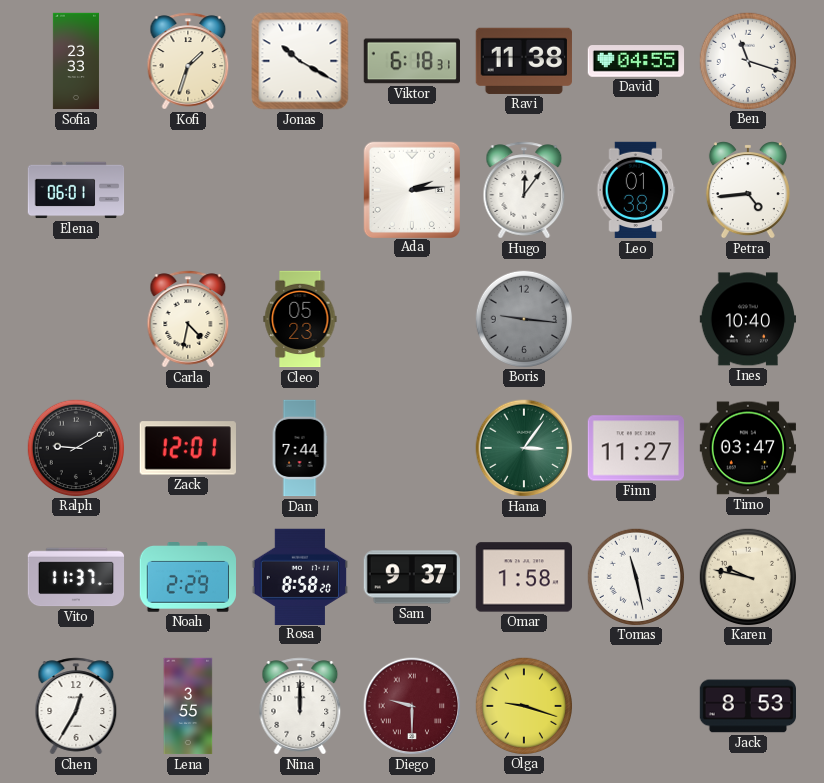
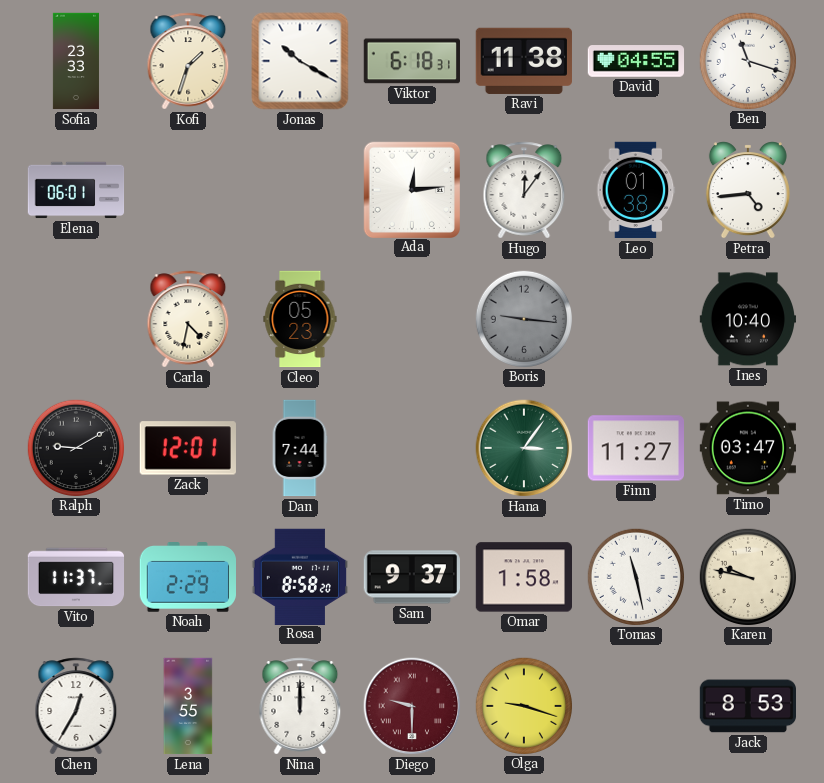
Ada: 2:14 -> 12:14
